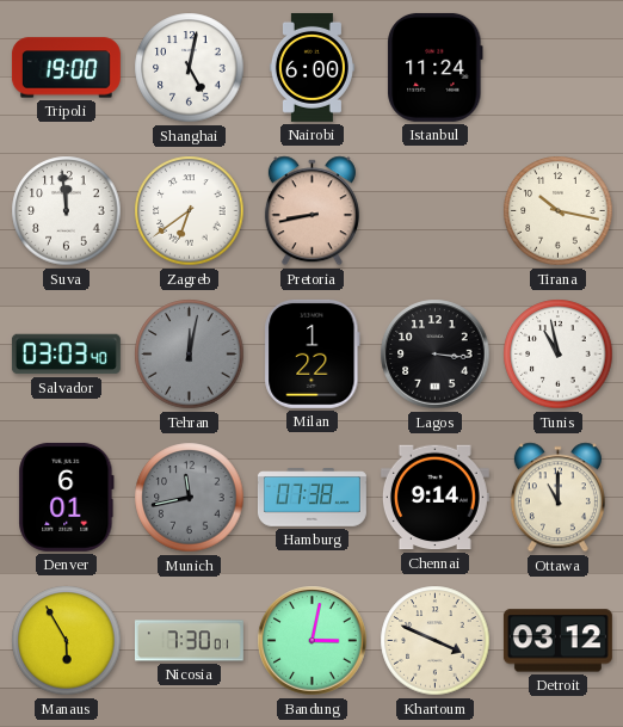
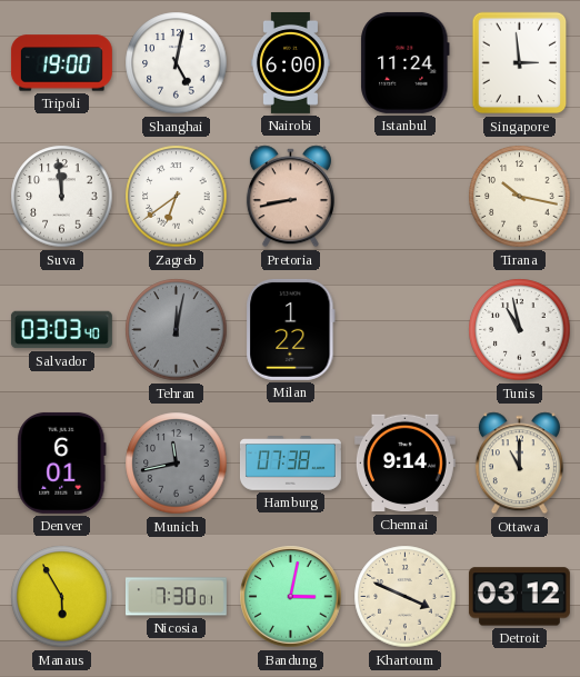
Singapore: none -> 2:59
Lagos: 3:16 -> none
